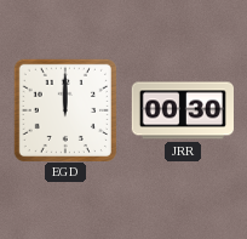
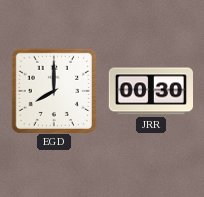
EGD: 12:00 -> 8:00
